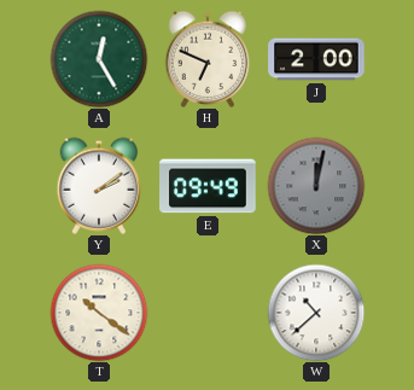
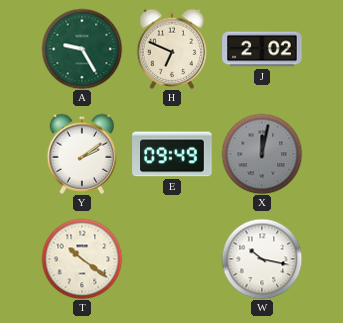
A: 12:25 -> 9:25
J: 2:00 -> 2:02
W: 10:38 -> 10:17
